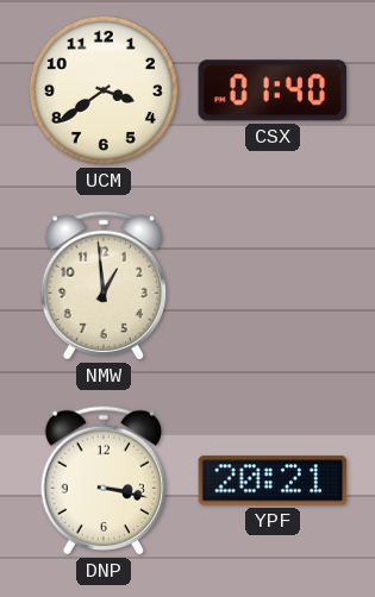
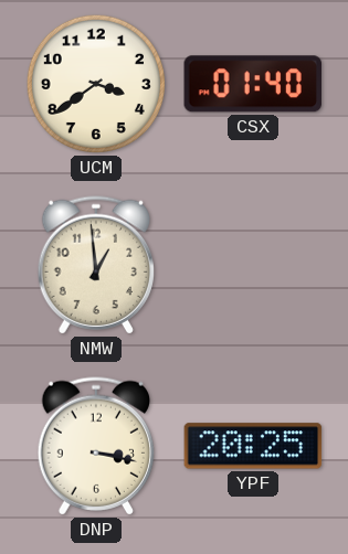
YPF: 20:21 -> 20:25
